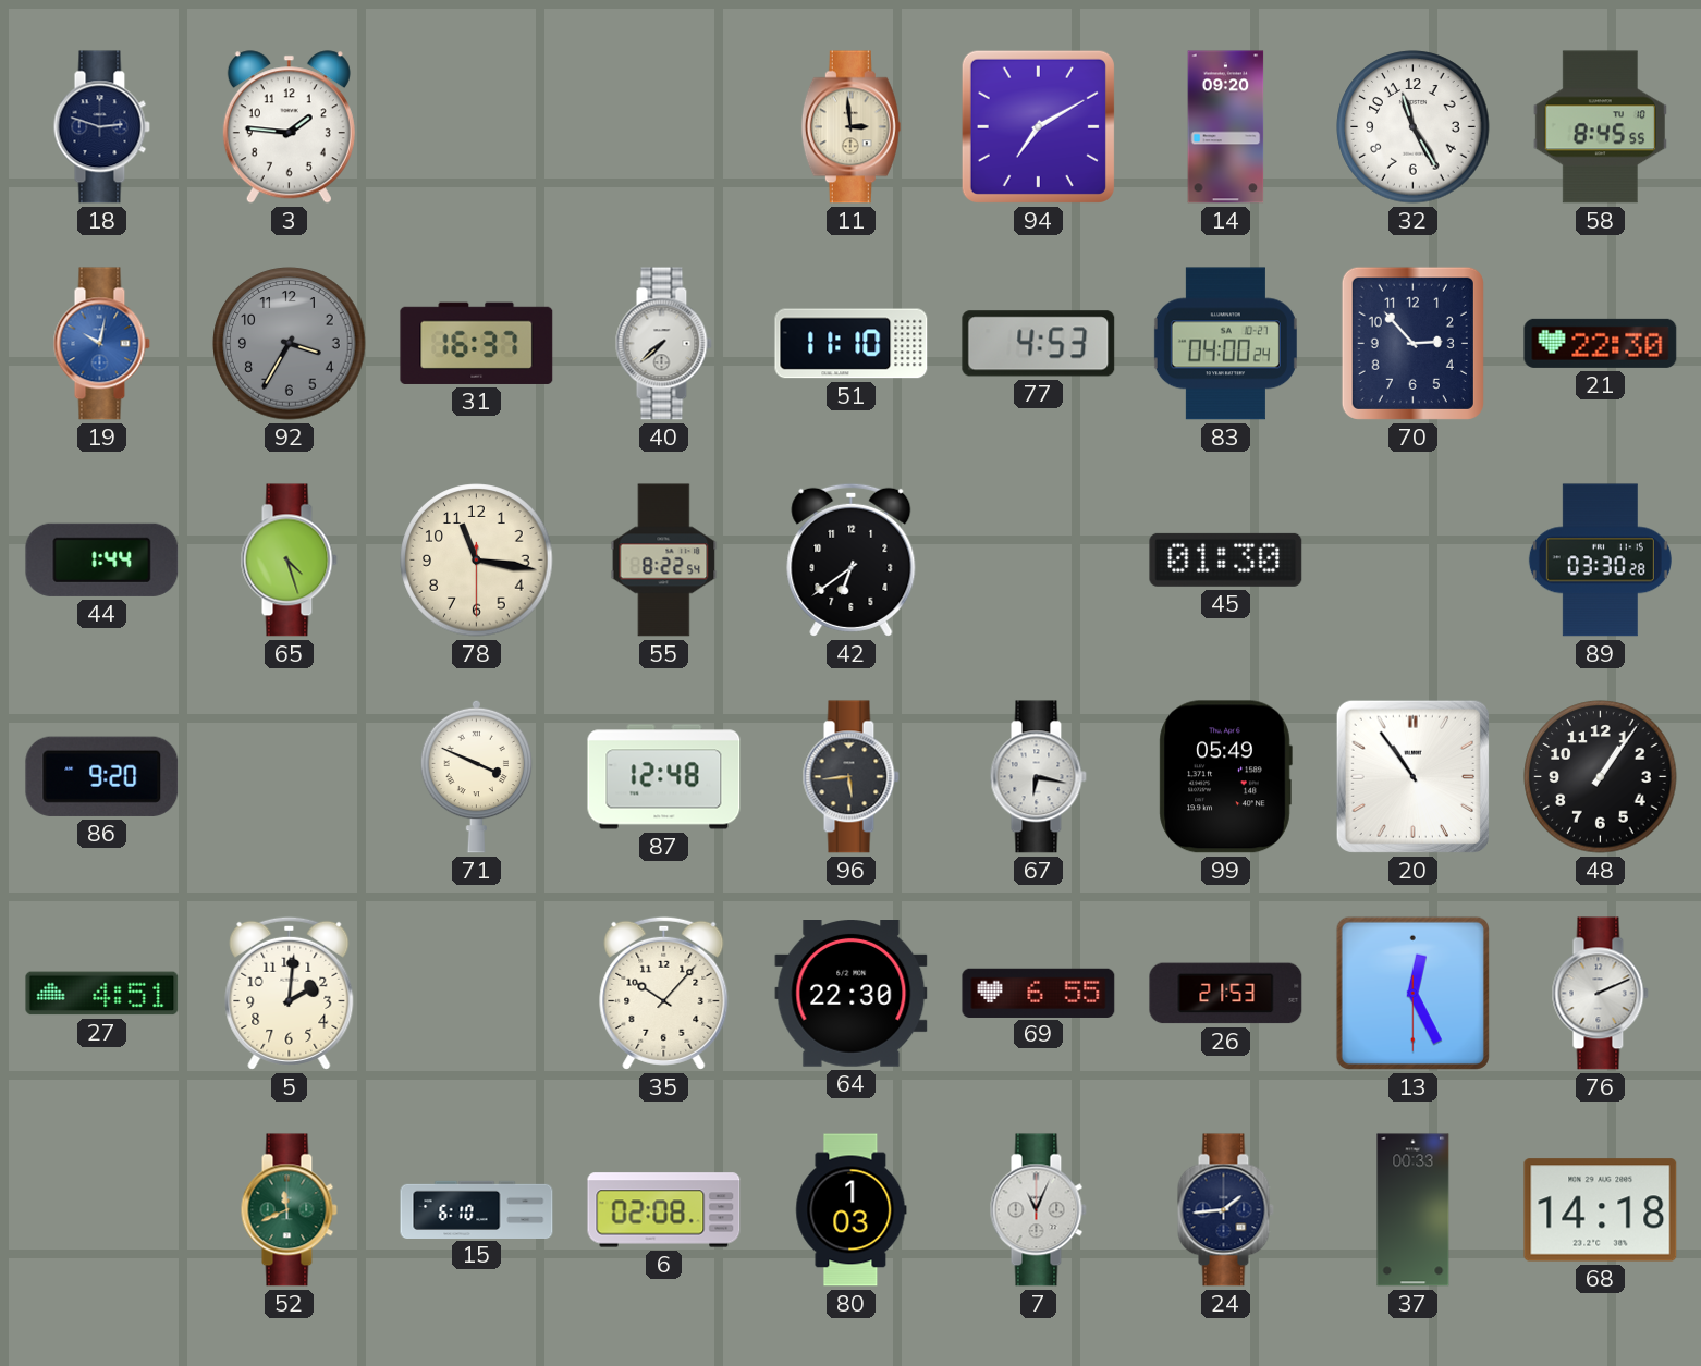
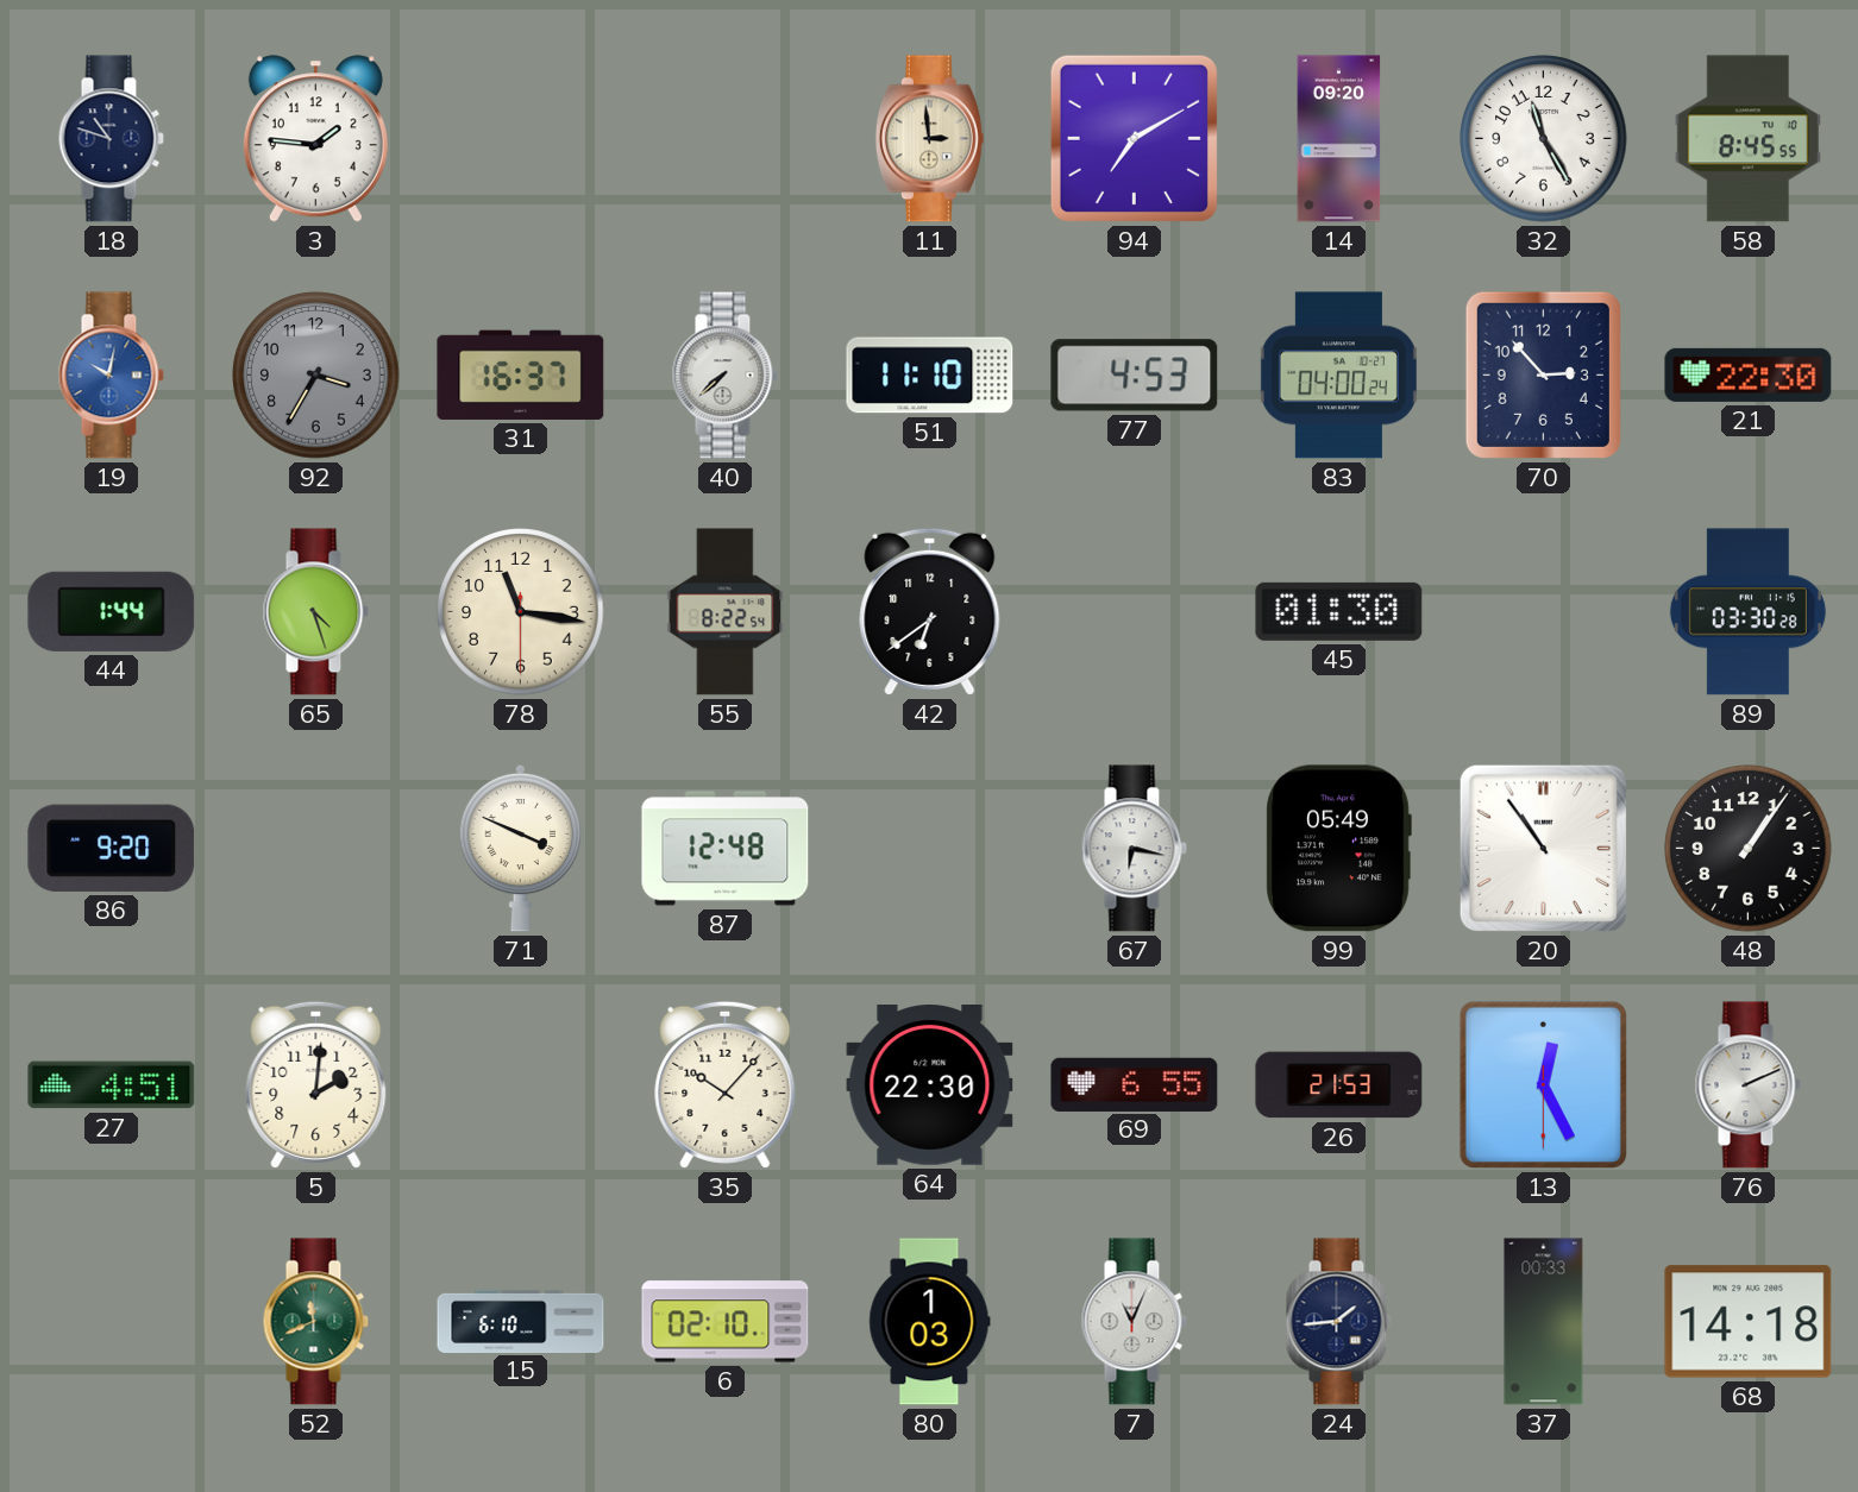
18: 2:48 -> 10:48
96: 5:44 -> none
6: 02:08 -> 02:10
